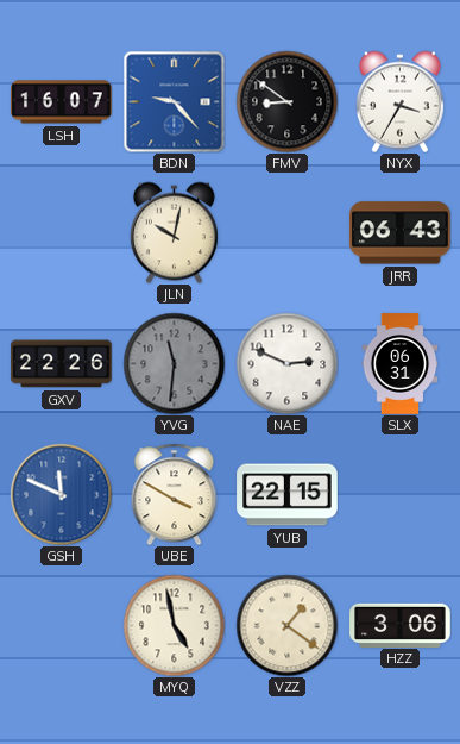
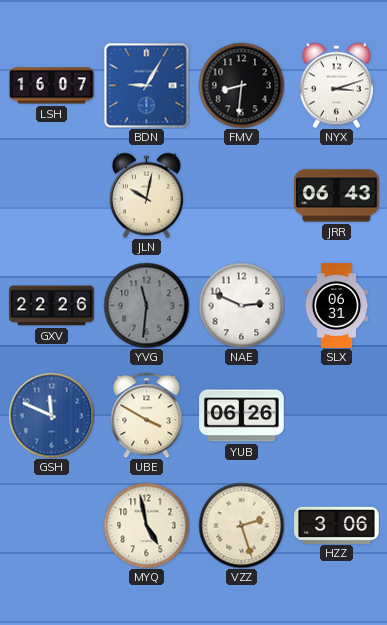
BDN: 9:23 -> 9:05
FMV: 8:51 -> 8:31
NYX: 3:35 -> 3:12
YUB: 22:15 -> 06:26
VZZ: 1:21 -> 2:27
